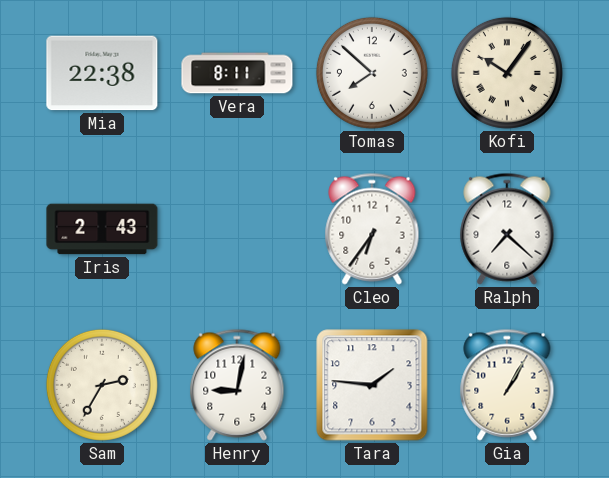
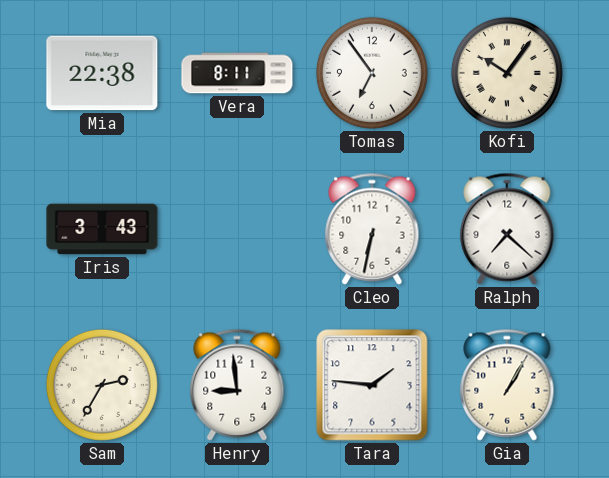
Tomas: 7:52 -> 6:54
Iris: 2:43 -> 3:43
Cleo: 6:36 -> 6:32
Henry: 9:02 -> 8:59
